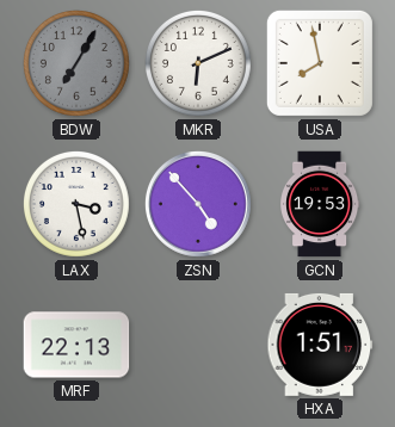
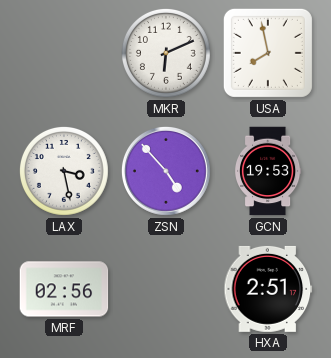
BDW: 7:05 -> none
MRF: 22:13 -> 02:56
HXA: 1:51 -> 2:51
